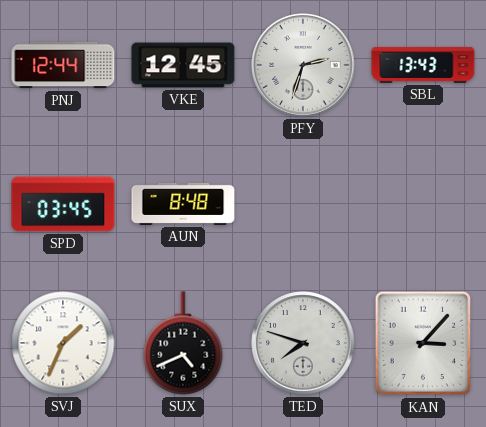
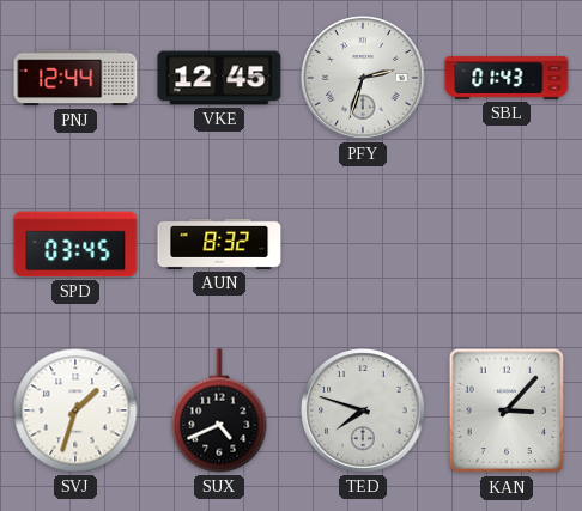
SBL: 13:43 -> 01:43
AUN: 8:48 -> 8:32
SVJ: 1:34 -> 1:33
